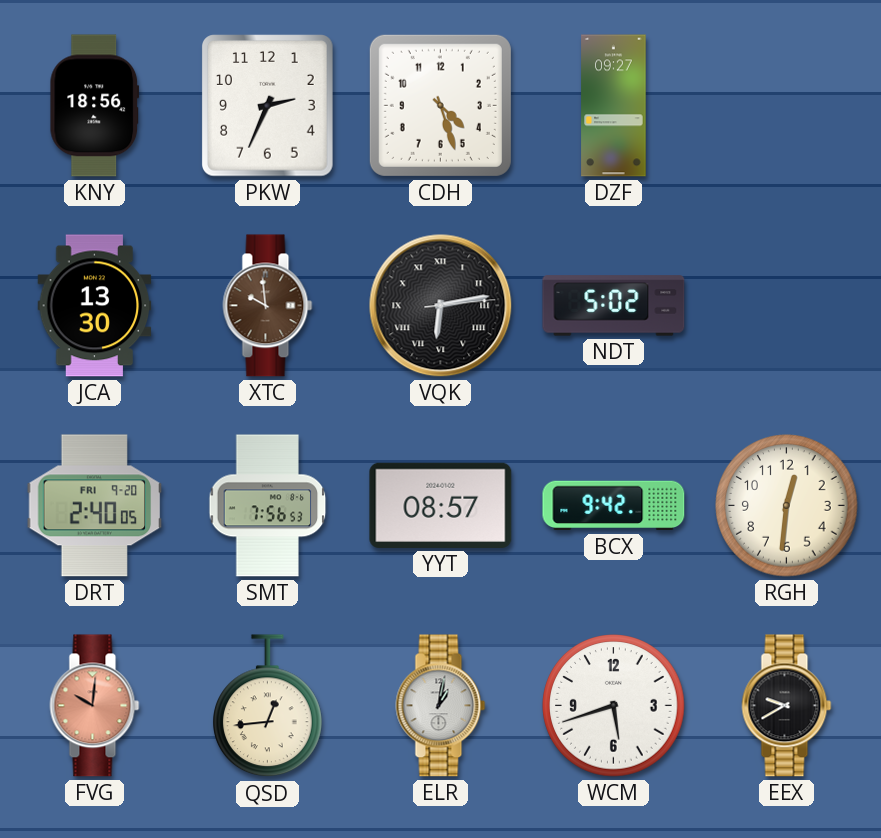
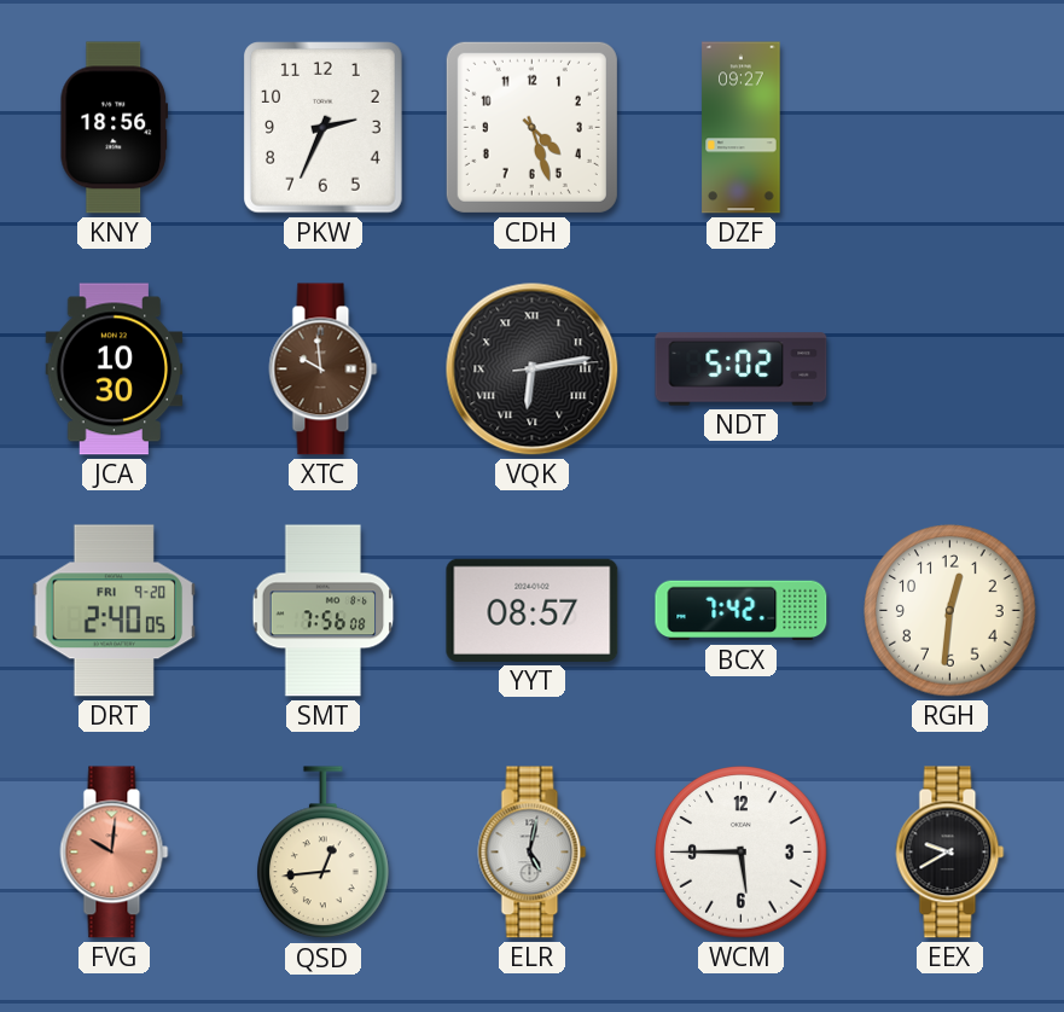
JCA: 13:30 -> 10:30
SMT: 7:56:53 -> 7:56:08
BCX: 9:42 -> 7:42
ELR: 1:02 -> 5:02
WCM: 5:42 -> 5:45
